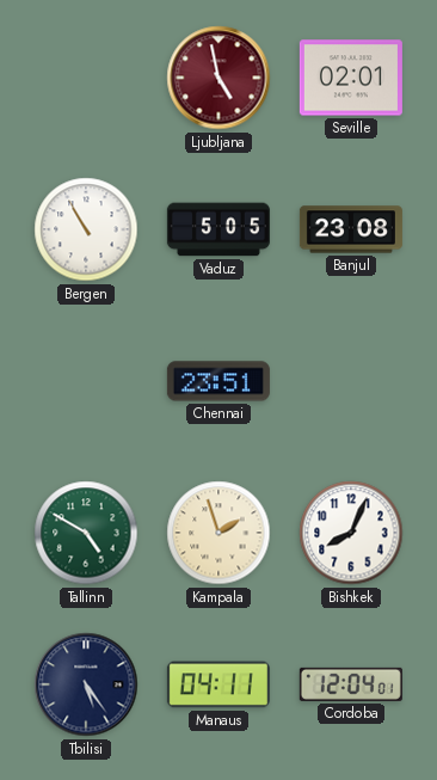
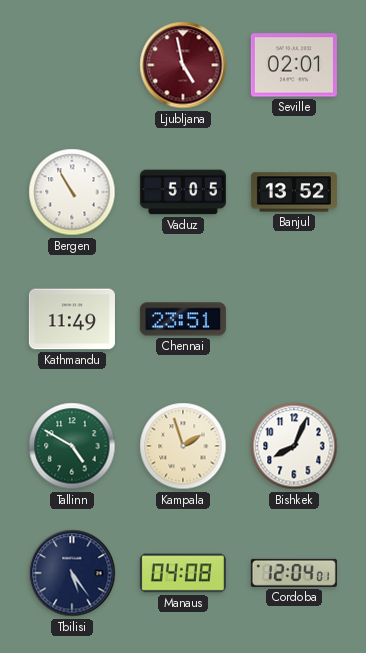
Banjul: 23:08 -> 13:52
Kathmandu: none -> 11:49
Manaus: 04:11 -> 04:08
